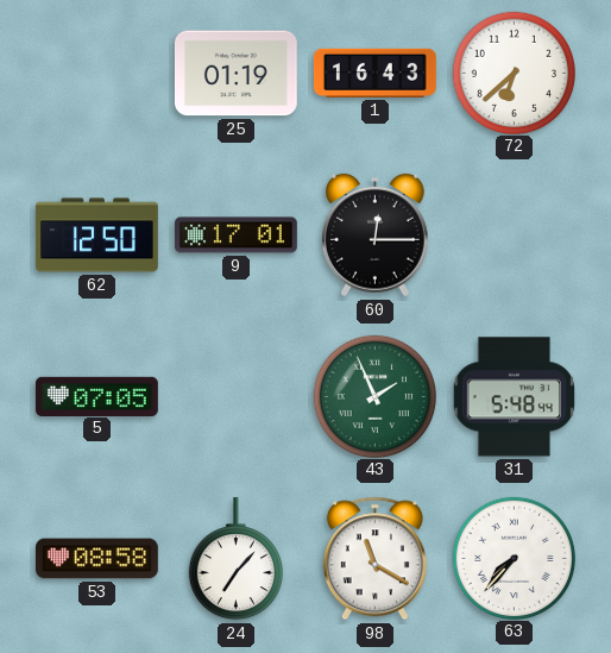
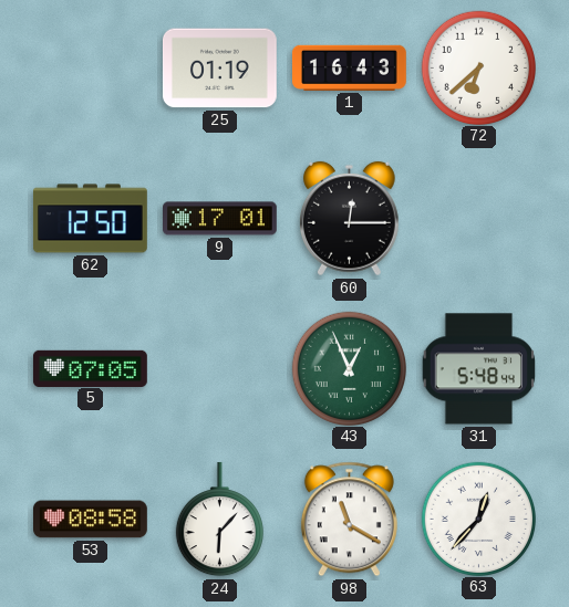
43: 1:56 -> 12:56
24: 7:07 -> 6:07
63: 7:37 -> 12:37
